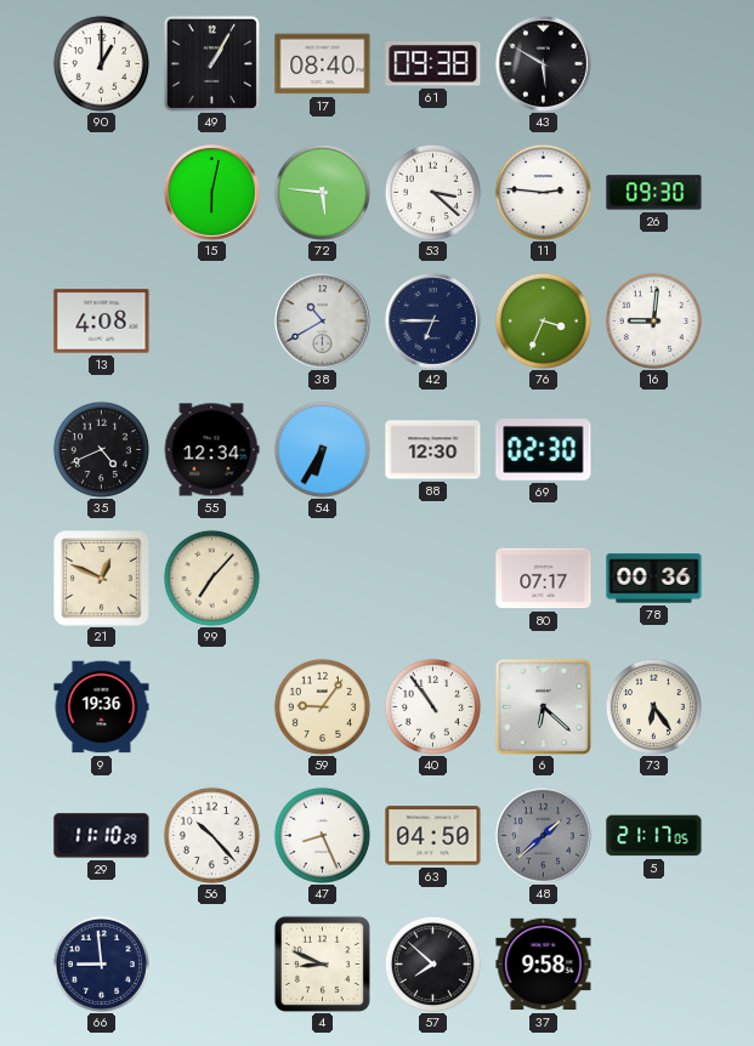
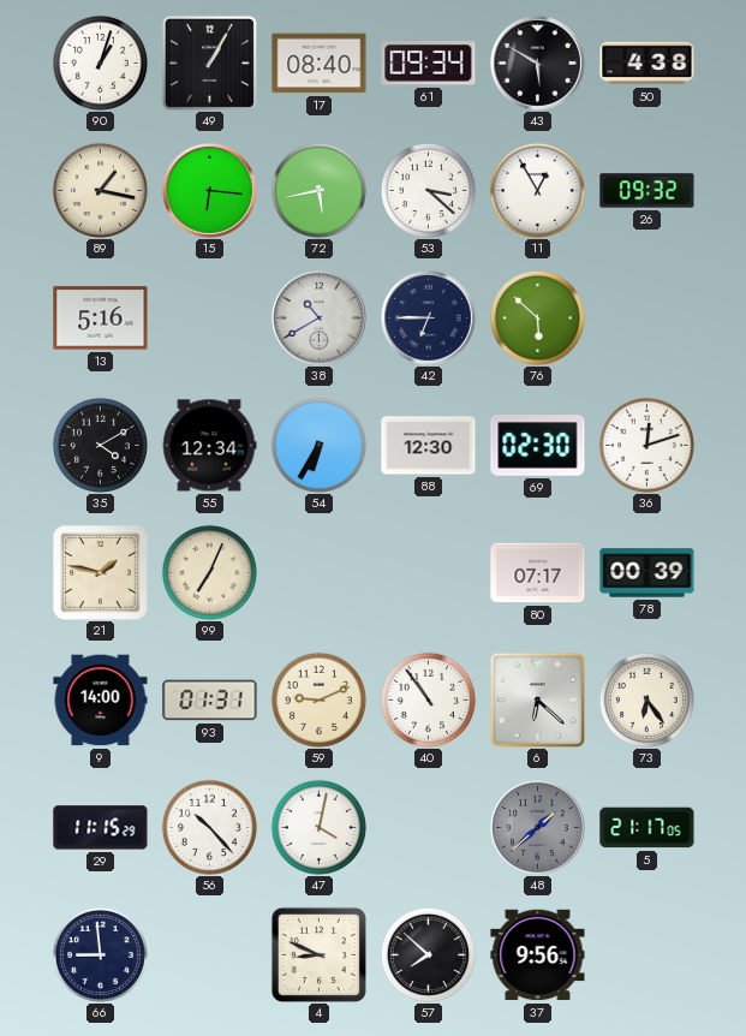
90: 1:00 -> 1:03
61: 09:38 -> 09:34
50: none -> 4:38
89: none -> 1:17
15: 6:02 -> 6:16
72: 5:46 -> 5:43
11: 2:46 -> 12:55
26: 09:30 -> 09:32
13: 4:08 -> 5:16
76: 3:34 -> 5:52
16: 9:01 -> none
35: 4:41 -> 4:10
36: none -> 12:12
21: 12:49 -> 1:47
99: 7:07 -> 7:04
78: 00:36 -> 00:39
9: 19:36 -> 14:00
93: none -> 01:31
59: 9:06 -> 9:11
29: 11:10 -> 11:15
47: 8:26 -> 4:02
63: 04:50 -> none
37: 9:58 -> 9:56
